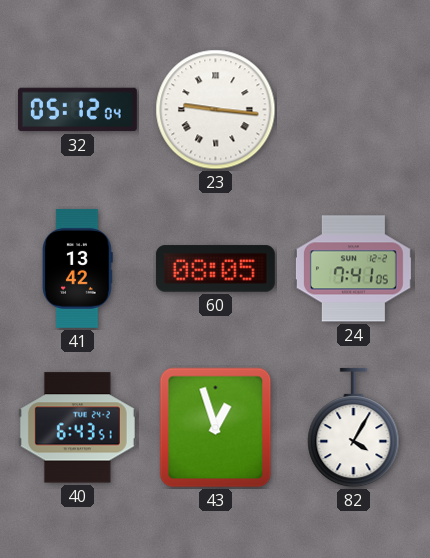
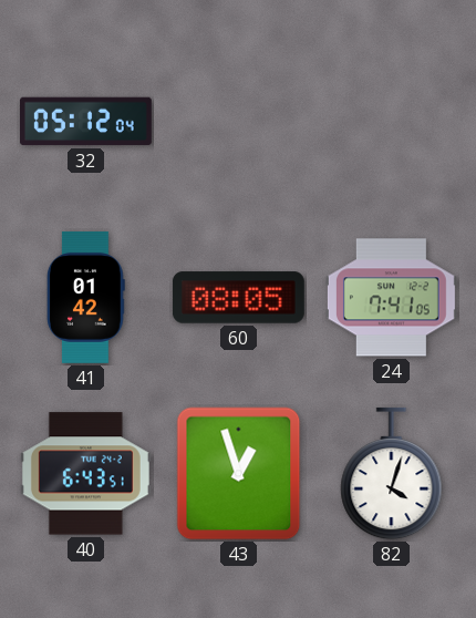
23: 9:16 -> none
41: 13:42 -> 01:42
82: 4:05 -> 4:03
